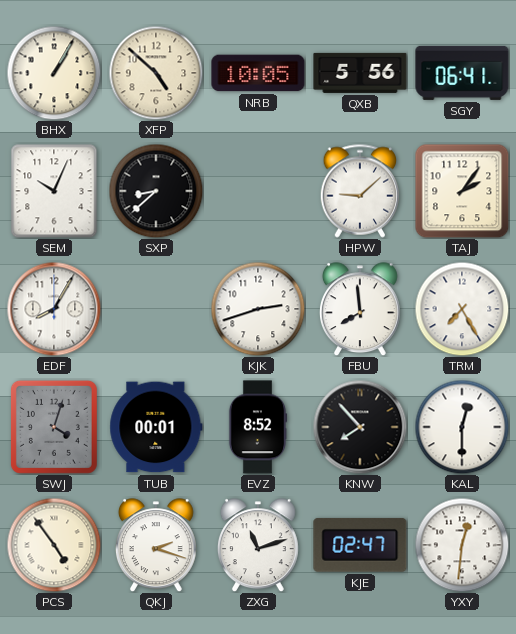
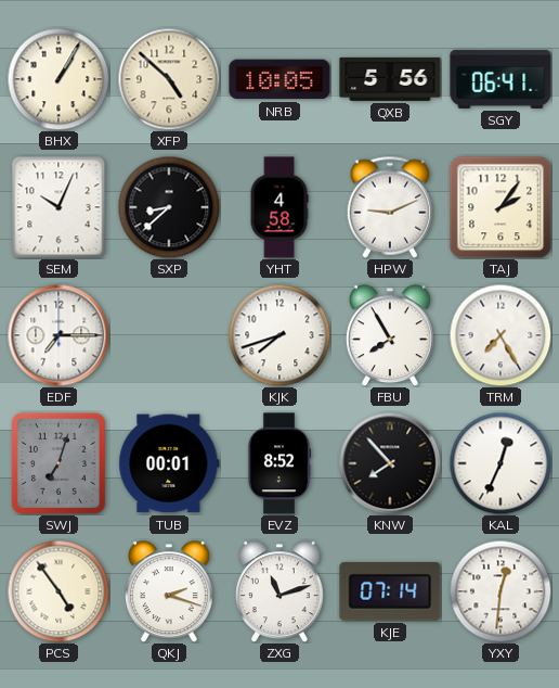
YHT: none -> 4:58
HPW: 9:08 -> 9:11
EDF: 8:05 -> 7:15
KJK: 2:42 -> 7:42
FBU: 7:59 -> 7:55
SWJ: 4:03 -> 7:03
KAL: 12:30 -> 12:34
KJE: 02:47 -> 07:14
